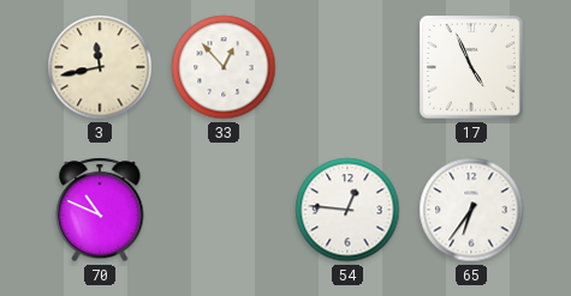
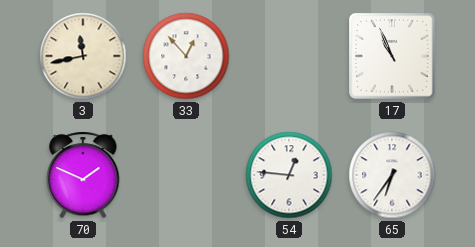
17: 4:56 -> 10:56
70: 10:49 -> 1:49
